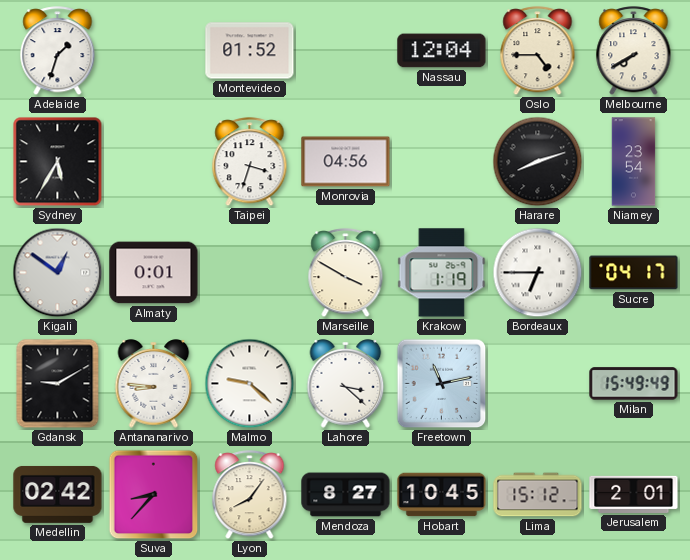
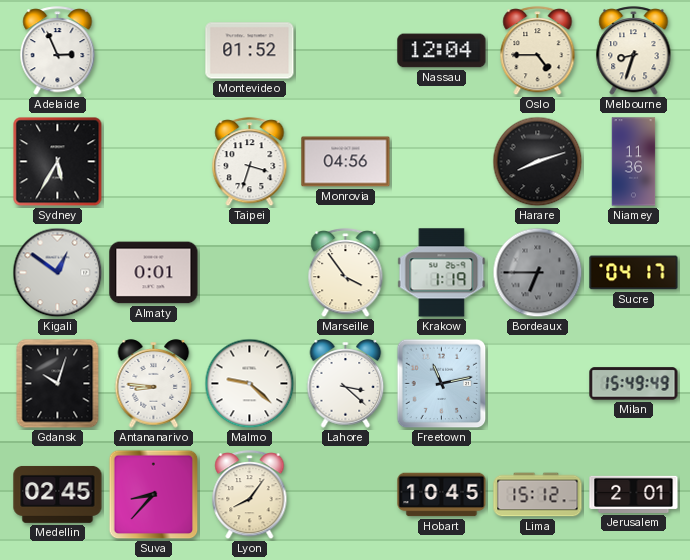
Adelaide: 1:33 -> 2:56
Melbourne: 7:40 -> 8:33
Niamey: 23:54 -> 11:36
Marseille: 3:50 -> 3:54
Bordeaux dial: white -> grey
Gdansk: 9:10 -> 10:03
Medellin: 02:42 -> 02:45
Mendoza: 8:27 -> none
